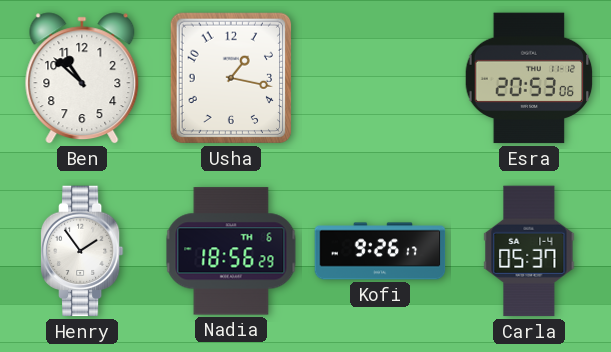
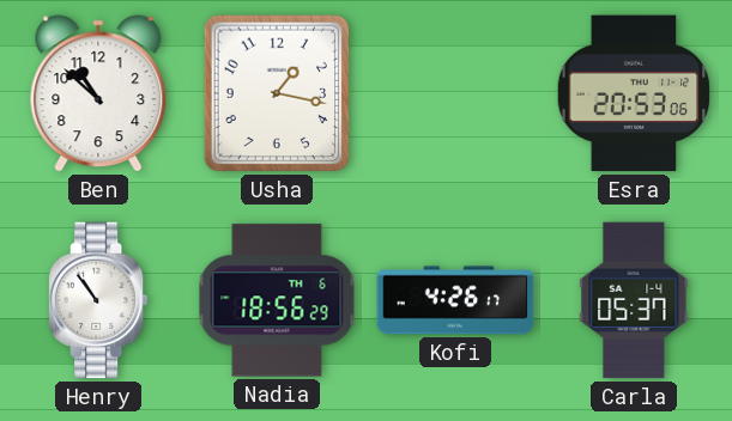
Henry: 1:54 -> 10:54
Kofi: 9:26 -> 4:26
